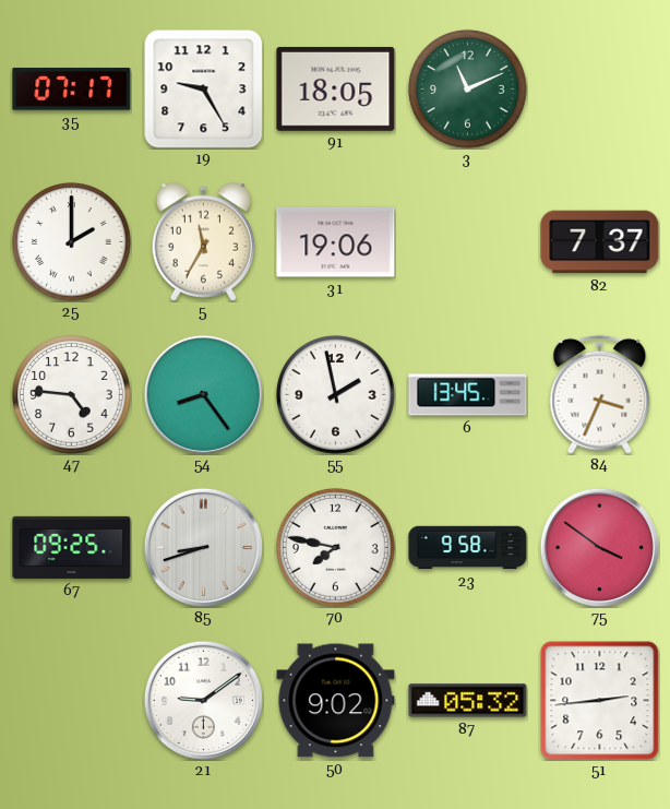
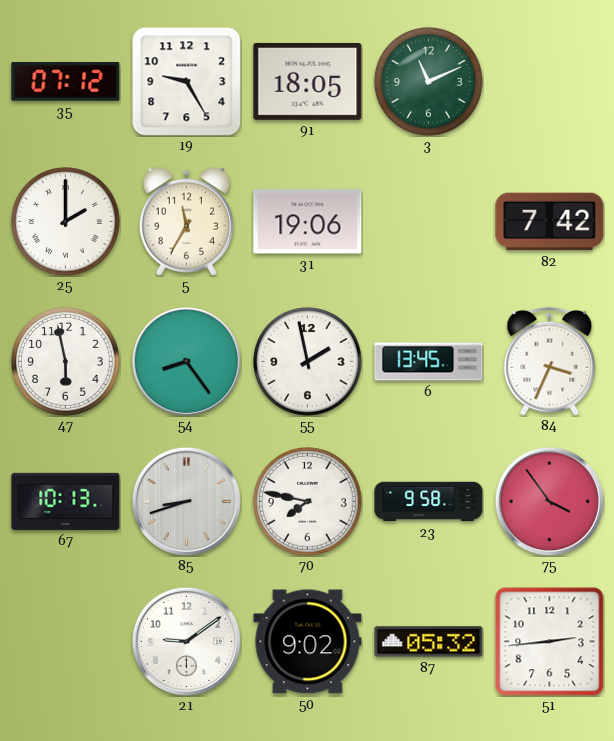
35: 07:17 -> 07:12
82: 7:37 -> 7:42
47: 4:46 -> 5:58
67: 09:25 -> 10:13
75: 3:51 -> 3:54
